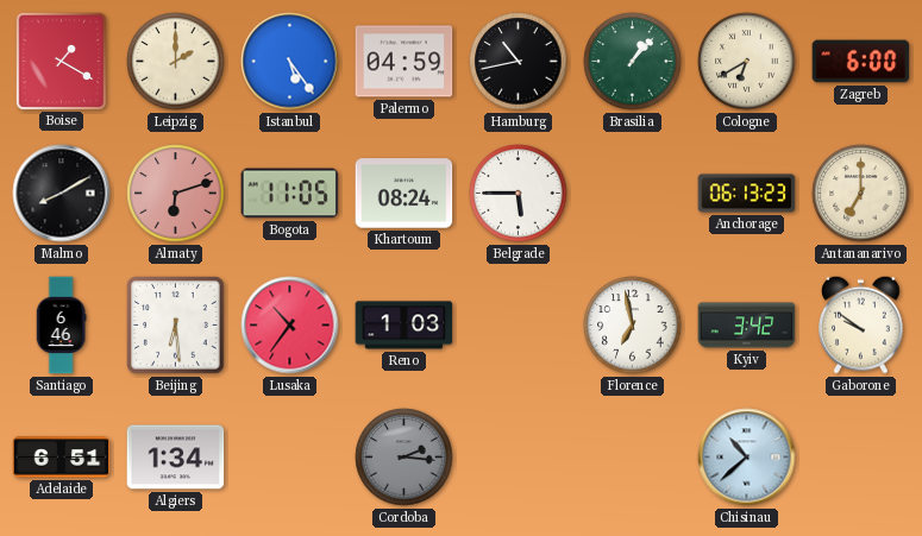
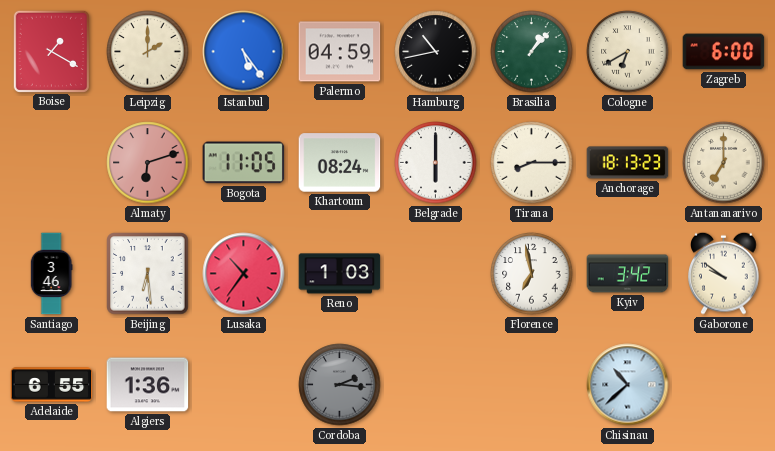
Malmo: 8:10 -> none
Belgrade: 5:45 -> 6:00
Tirana: none -> 8:15
Anchorage: 06:13 -> 18:13
Santiago: 6:46 -> 3:46
Adelaide: 6:51 -> 6:55
Algiers: 1:34 -> 1:36
